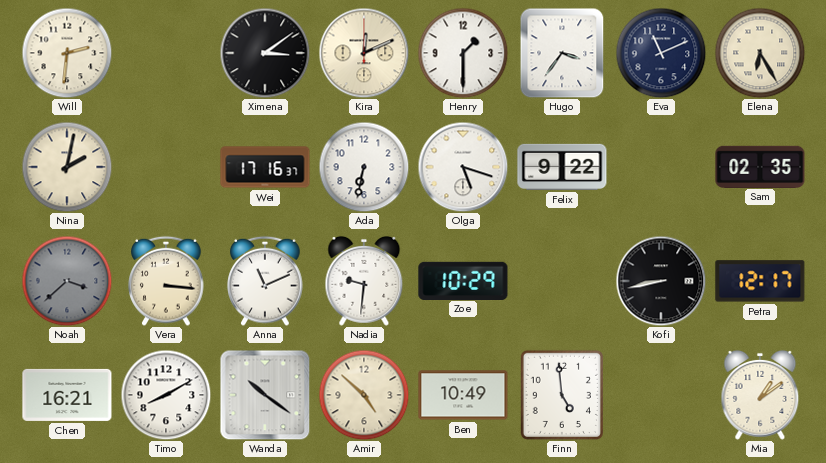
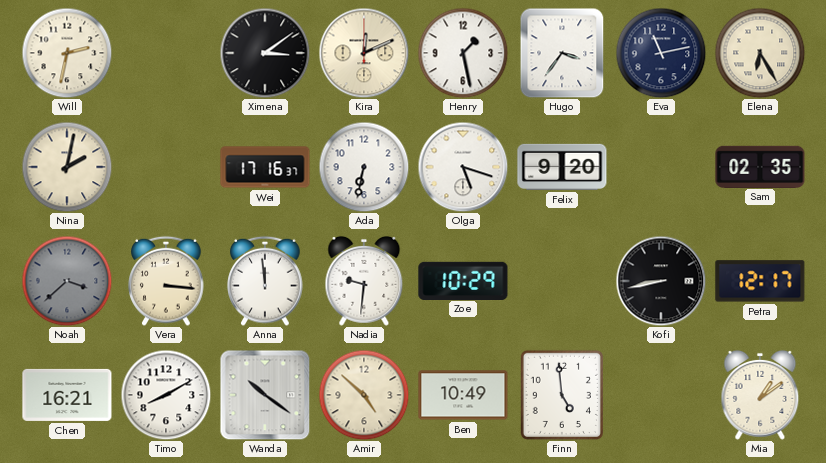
Will: 2:31 -> 2:32
Henry: 1:30 -> 1:28
Eva: 11:11 -> 11:13
Felix: 9:22 -> 9:20
Anna: 11:11 -> 11:59
